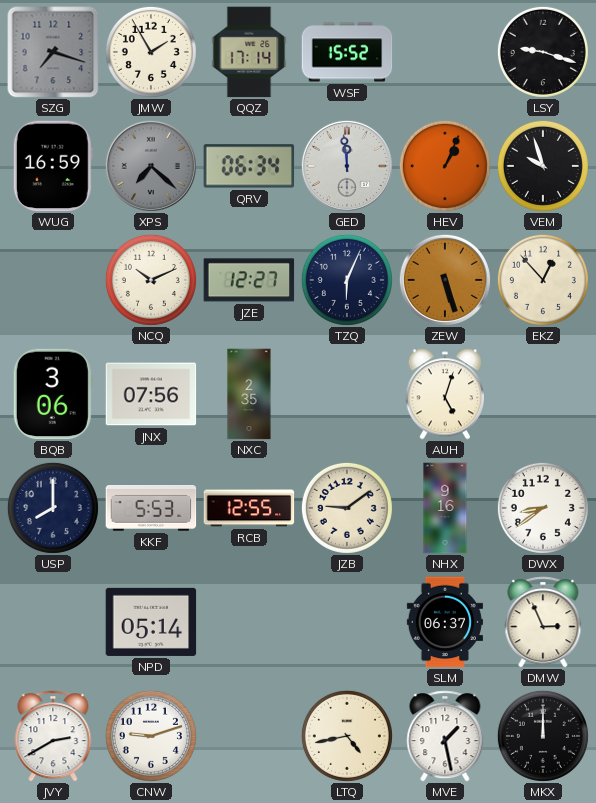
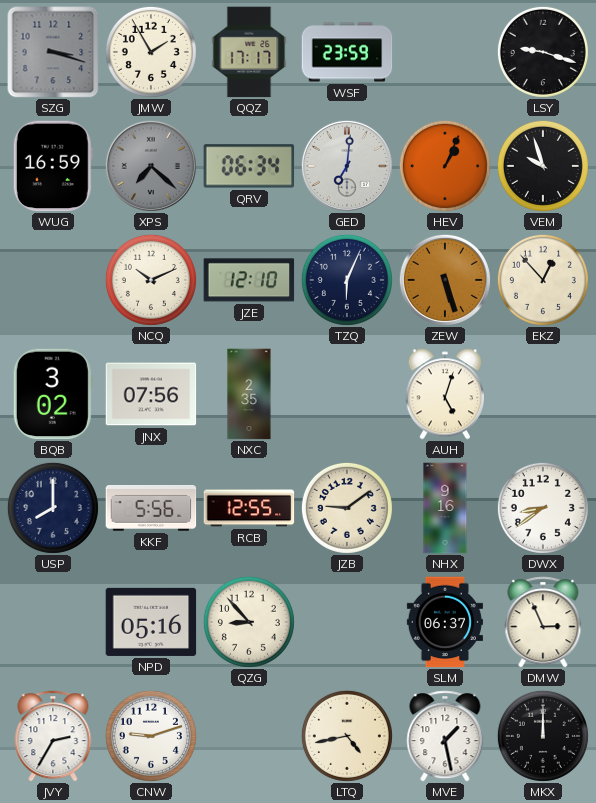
SZG: 7:18 -> 3:18
QQZ: 17:14 -> 17:17
WSF: 15:52 -> 23:59
GED: 11:59 -> 7:01
JZE: 12:27 -> 12:10
BQB: 3:06 -> 3:02
KKF: 5:53 -> 5:56
NPD: 05:14 -> 05:16
QZG: none -> 8:53
JVY: 2:40 -> 2:35
